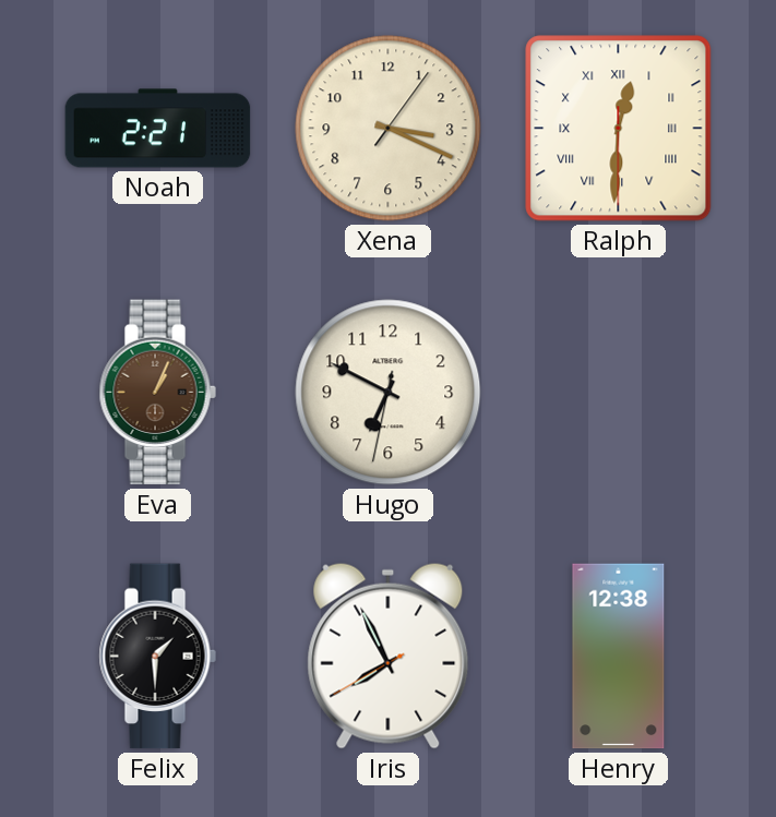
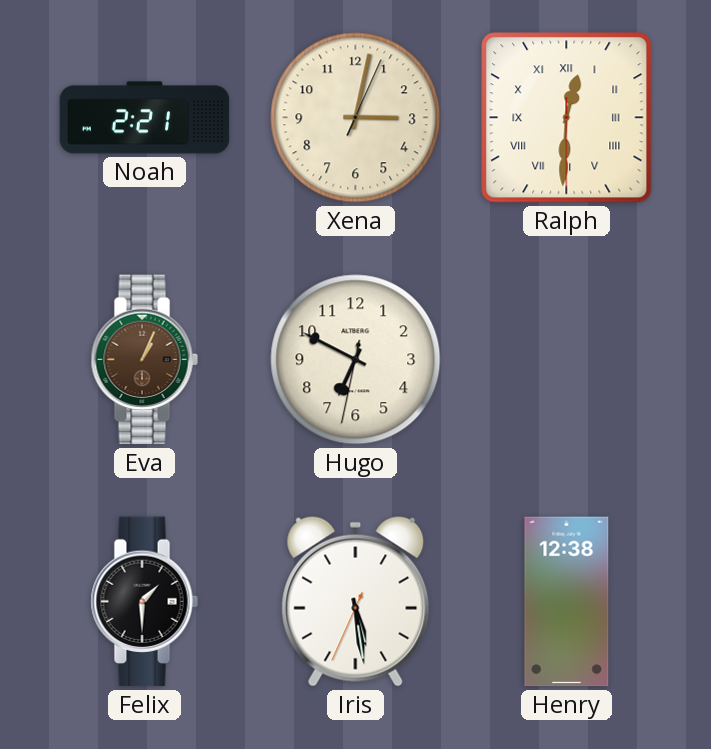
Xena: 3:19 -> 3:02
Iris: 7:55 -> 5:28
